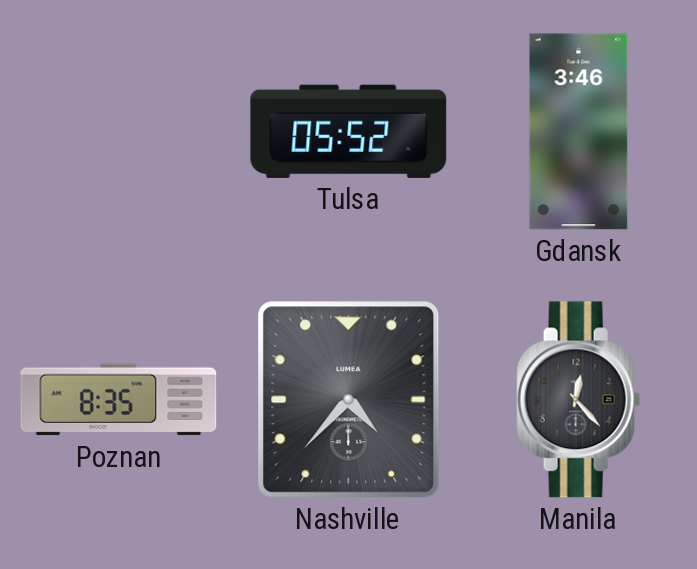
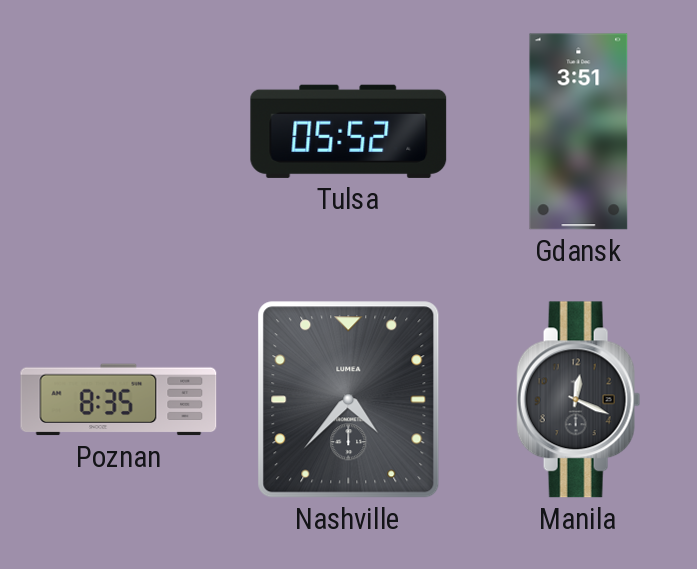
Gdansk: 3:46 -> 3:51
Manila: 12:23 -> 12:19
